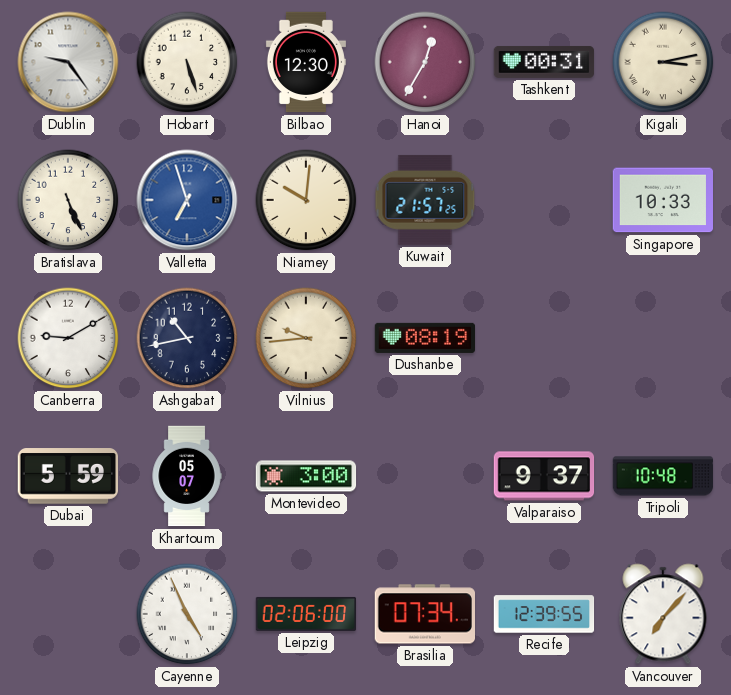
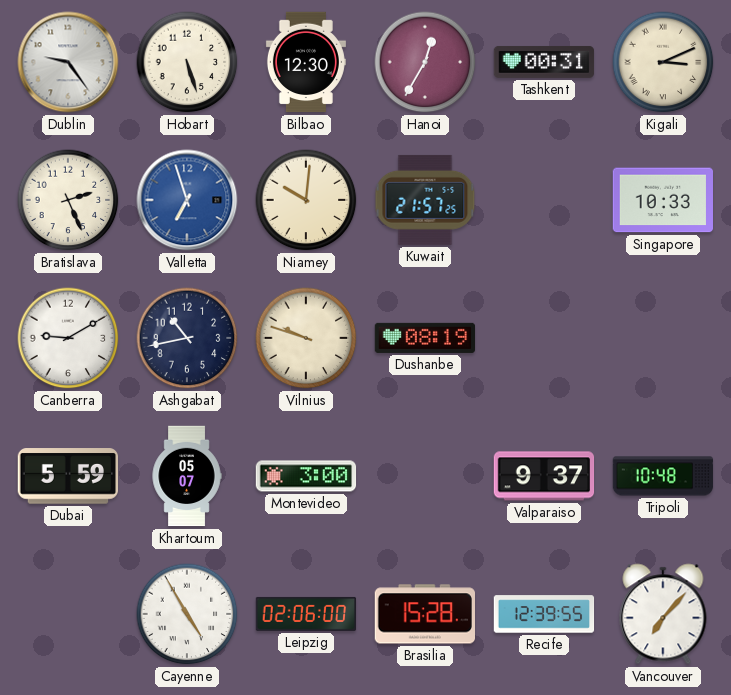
Kigali: 3:13 -> 3:11
Bratislava: 5:26 -> 2:26
Vilnius: 9:44 -> 9:48
Cayenne: 4:56 -> 4:55
Brasilia: 07:34 -> 15:28
